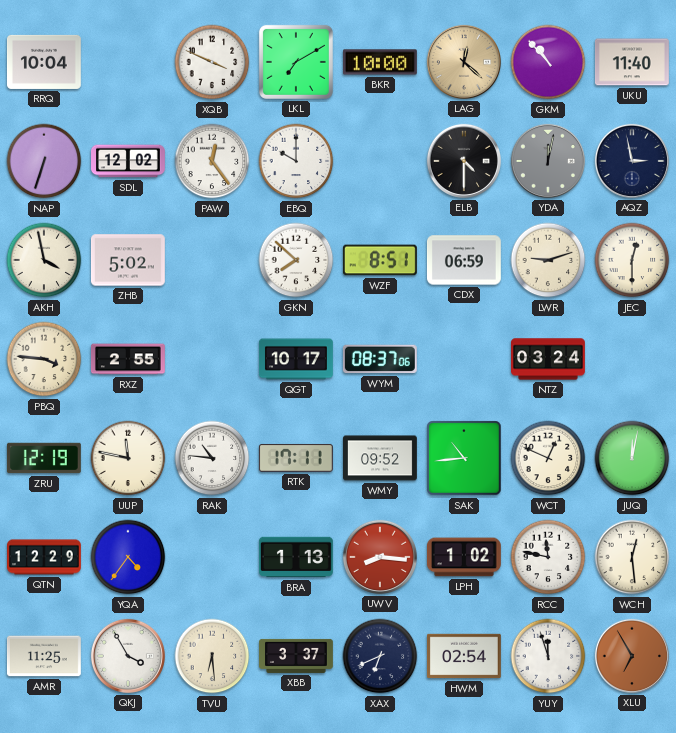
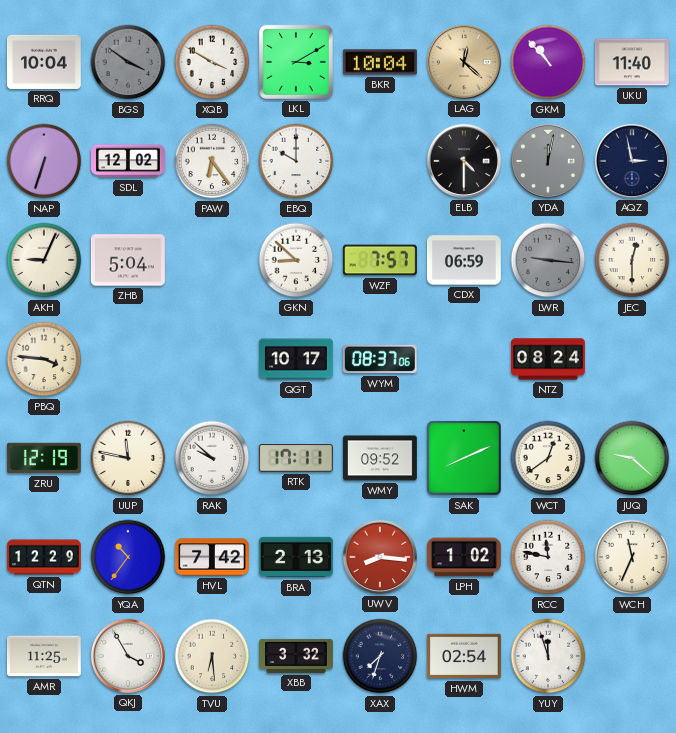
BGS: none -> 3:51
XQB: 3:49 -> 3:50
LKL: 7:10 -> 3:10
BKR: 10:00 -> 10:04
PAW: 12:24 -> 6:24
AKH: 3:58 -> 9:04
ZHB: 5:02 -> 5:04
GKN: 7:52 -> 8:52
WZF: 8:51 -> 7:57
LWR: 9:12 -> 9:16
LWR dial: cream -> grey
RXZ: 2:55 -> none
NTZ: 03:24 -> 08:24
RAK: 10:46 -> 9:52
SAK: 10:44 -> 8:11
WCT: 12:49 -> 12:39
JUQ: 12:02 -> 9:22
YQA: 4:36 -> 10:36
HVL: none -> 7:42
BRA: 1:13 -> 2:13
WCH: 12:29 -> 11:34
XBB: 3:37 -> 3:32
XAX: 6:41 -> 7:33
XLU: 6:55 -> none
